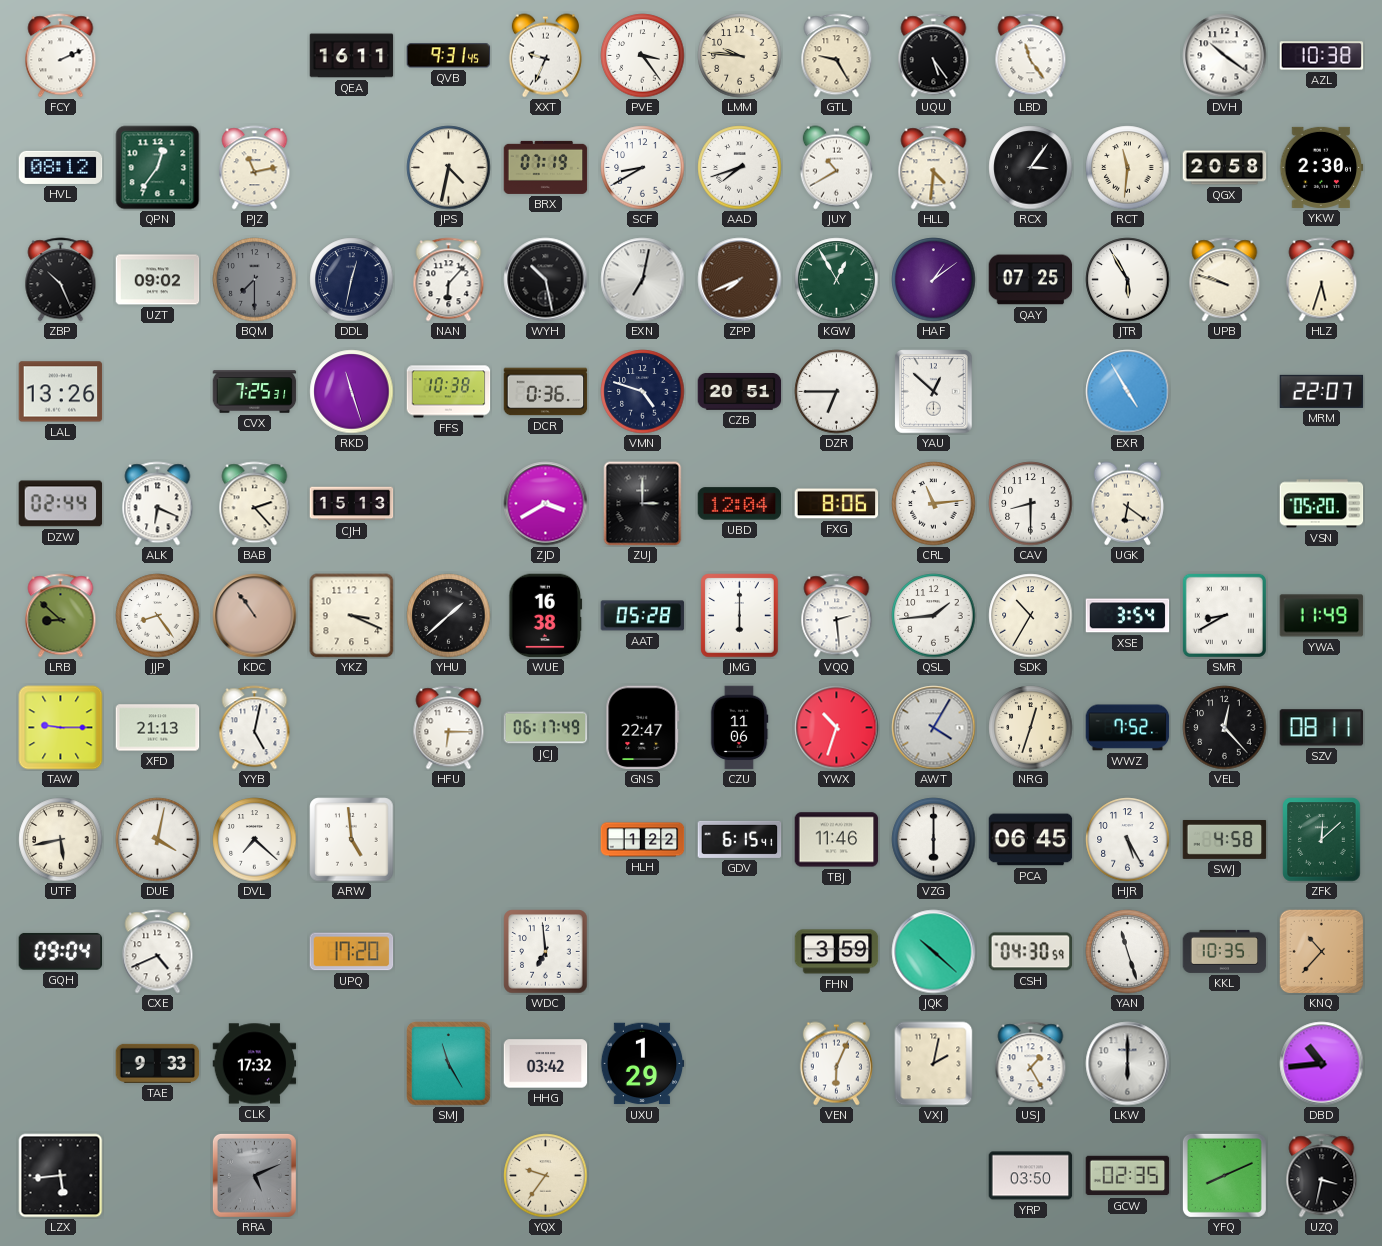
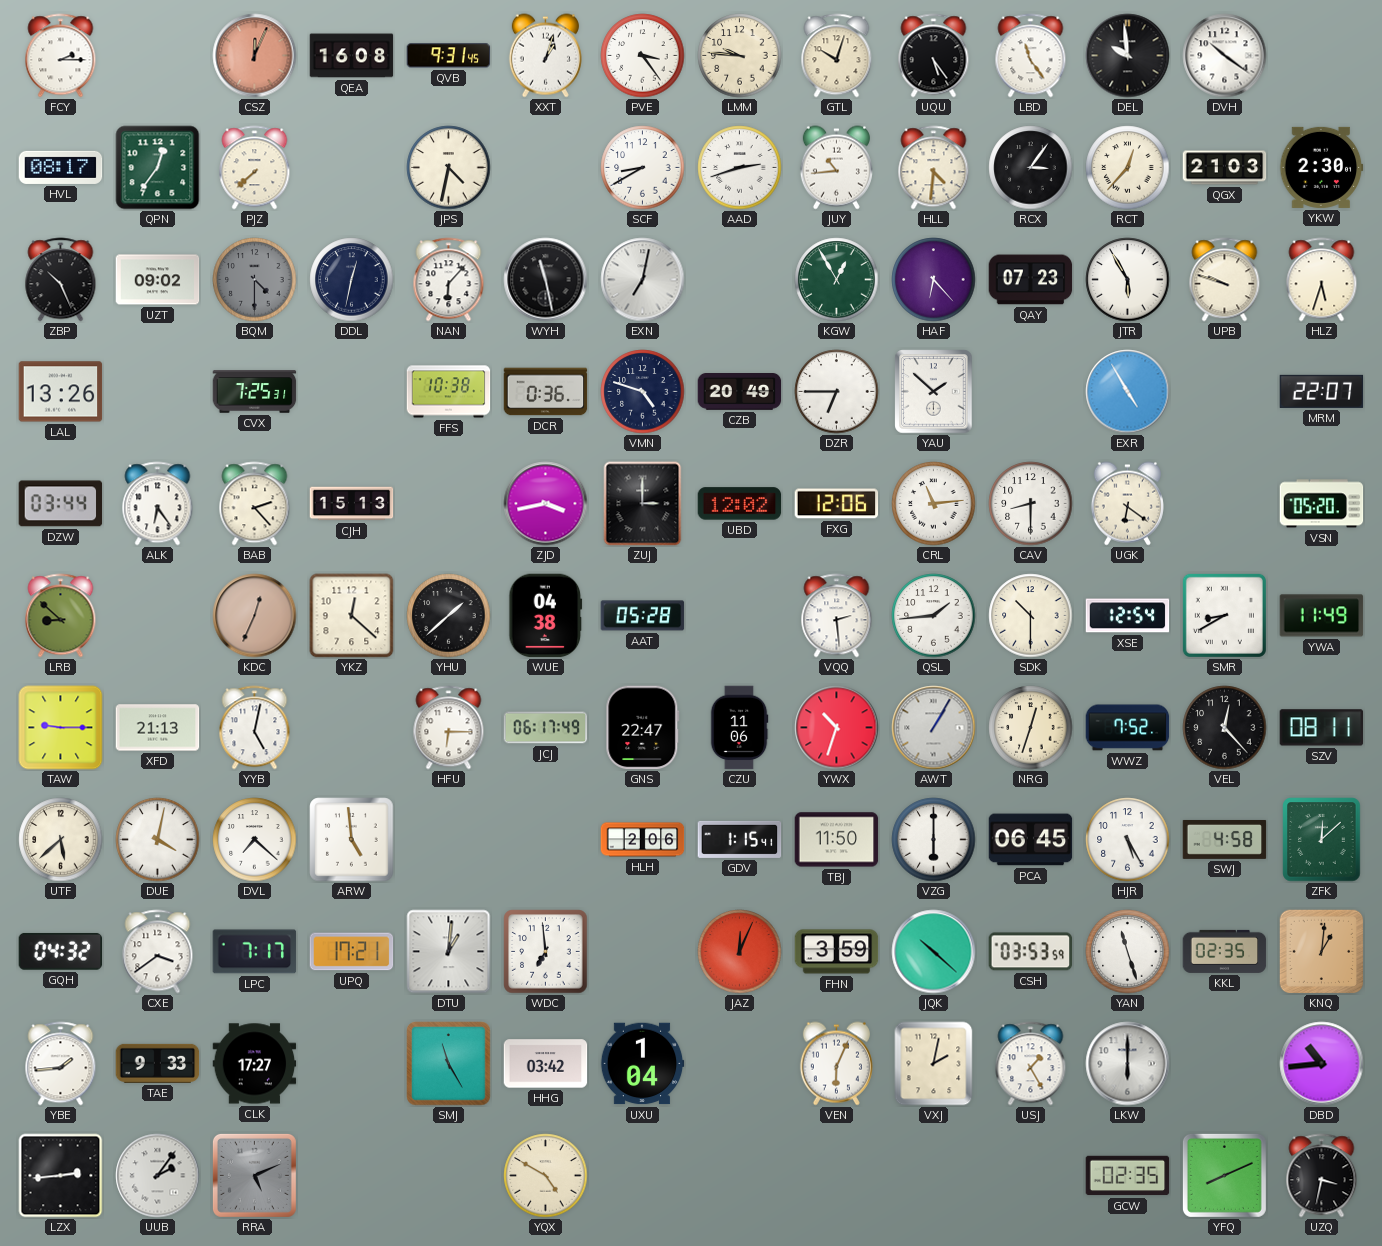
FCY: 2:11 -> 2:15
CSZ: none -> 12:04
QEA: 16:11 -> 16:08
XXT: 9:34 -> 1:03
GTL: 9:25 -> 10:03
DEL: none -> 9:59
AZL: 10:38 -> none
HVL: 08:12 -> 08:17
PJZ: 11:13 -> 7:38
BRX: 07:19 -> none
AAD: 7:42 -> 2:42
JUY: 10:40 -> 10:44
RCT: 11:31 -> 12:37
QGX: 20:58 -> 21:03
BQM: 7:30 -> 4:30
WYH: 10:28 -> 11:28
ZPP: 7:41 -> none
HAF: 1:09 -> 6:23
QAY: 07:25 -> 07:23
RKD: 11:27 -> none
CZB: 20:51 -> 20:49
YAU: 12:52 -> 1:52
DZW: 02:44 -> 03:44
ALK: 6:19 -> 6:24
ZJD: 3:40 -> 3:43
UBD: 12:04 -> 12:02
FXG: 8:06 -> 12:06
JJP: 8:24 -> none
KDC: 10:54 -> 12:34
YKZ: 3:19 -> 12:22
WUE: 16:38 -> 04:38
JMG: 6:00 -> none
SDK: 10:35 -> 10:30
XSE: 3:54 -> 12:54
AWT: 4:05 -> 1:05
UTF: 5:43 -> 5:38
HLH: 1:22 -> 2:06
GDV: 6:15 -> 1:15
TBJ: 11:46 -> 11:50
GQH: 09:04 -> 04:32
CXE: 4:41 -> 3:39
LPC: none -> 7:17
UPQ: 17:20 -> 17:21
DTU: none -> 1:01
JAZ: none -> 12:04
CSH: 04:30 -> 03:53
KKL: 10:35 -> 02:35
KNQ: 10:37 -> 1:01
YBE: none -> 1:44
CLK: 17:32 -> 17:27
UXU: 1:29 -> 1:04
LZX: 5:44 -> 2:44
UUB: none -> 2:06
YQX: 9:36 -> 4:50
YRP: 03:50 -> none
